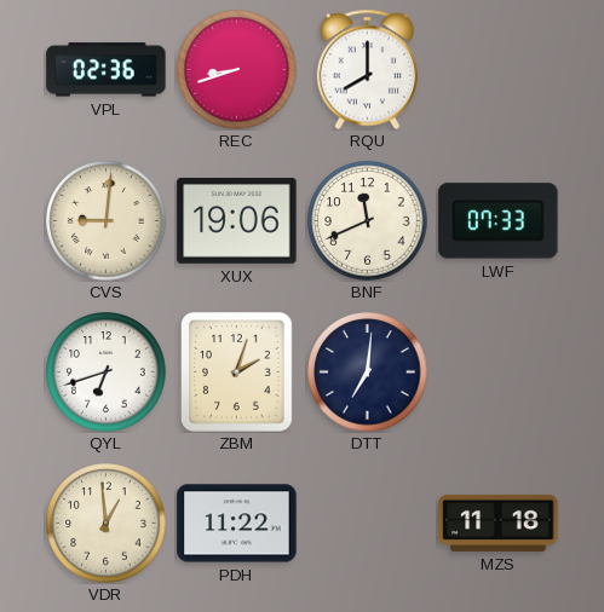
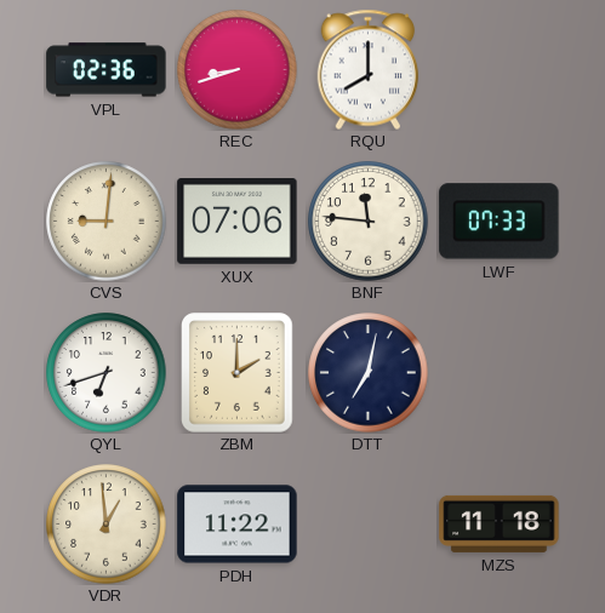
XUX: 19:06 -> 07:06
BNF: 11:41 -> 11:46
ZBM: 2:03 -> 2:00
DTT: 7:01 -> 7:02
